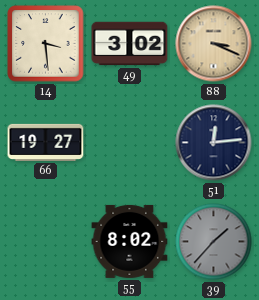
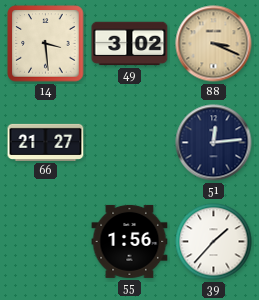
66: 19:27 -> 21:27
55: 8:02 -> 1:56
39 dial: grey -> white
